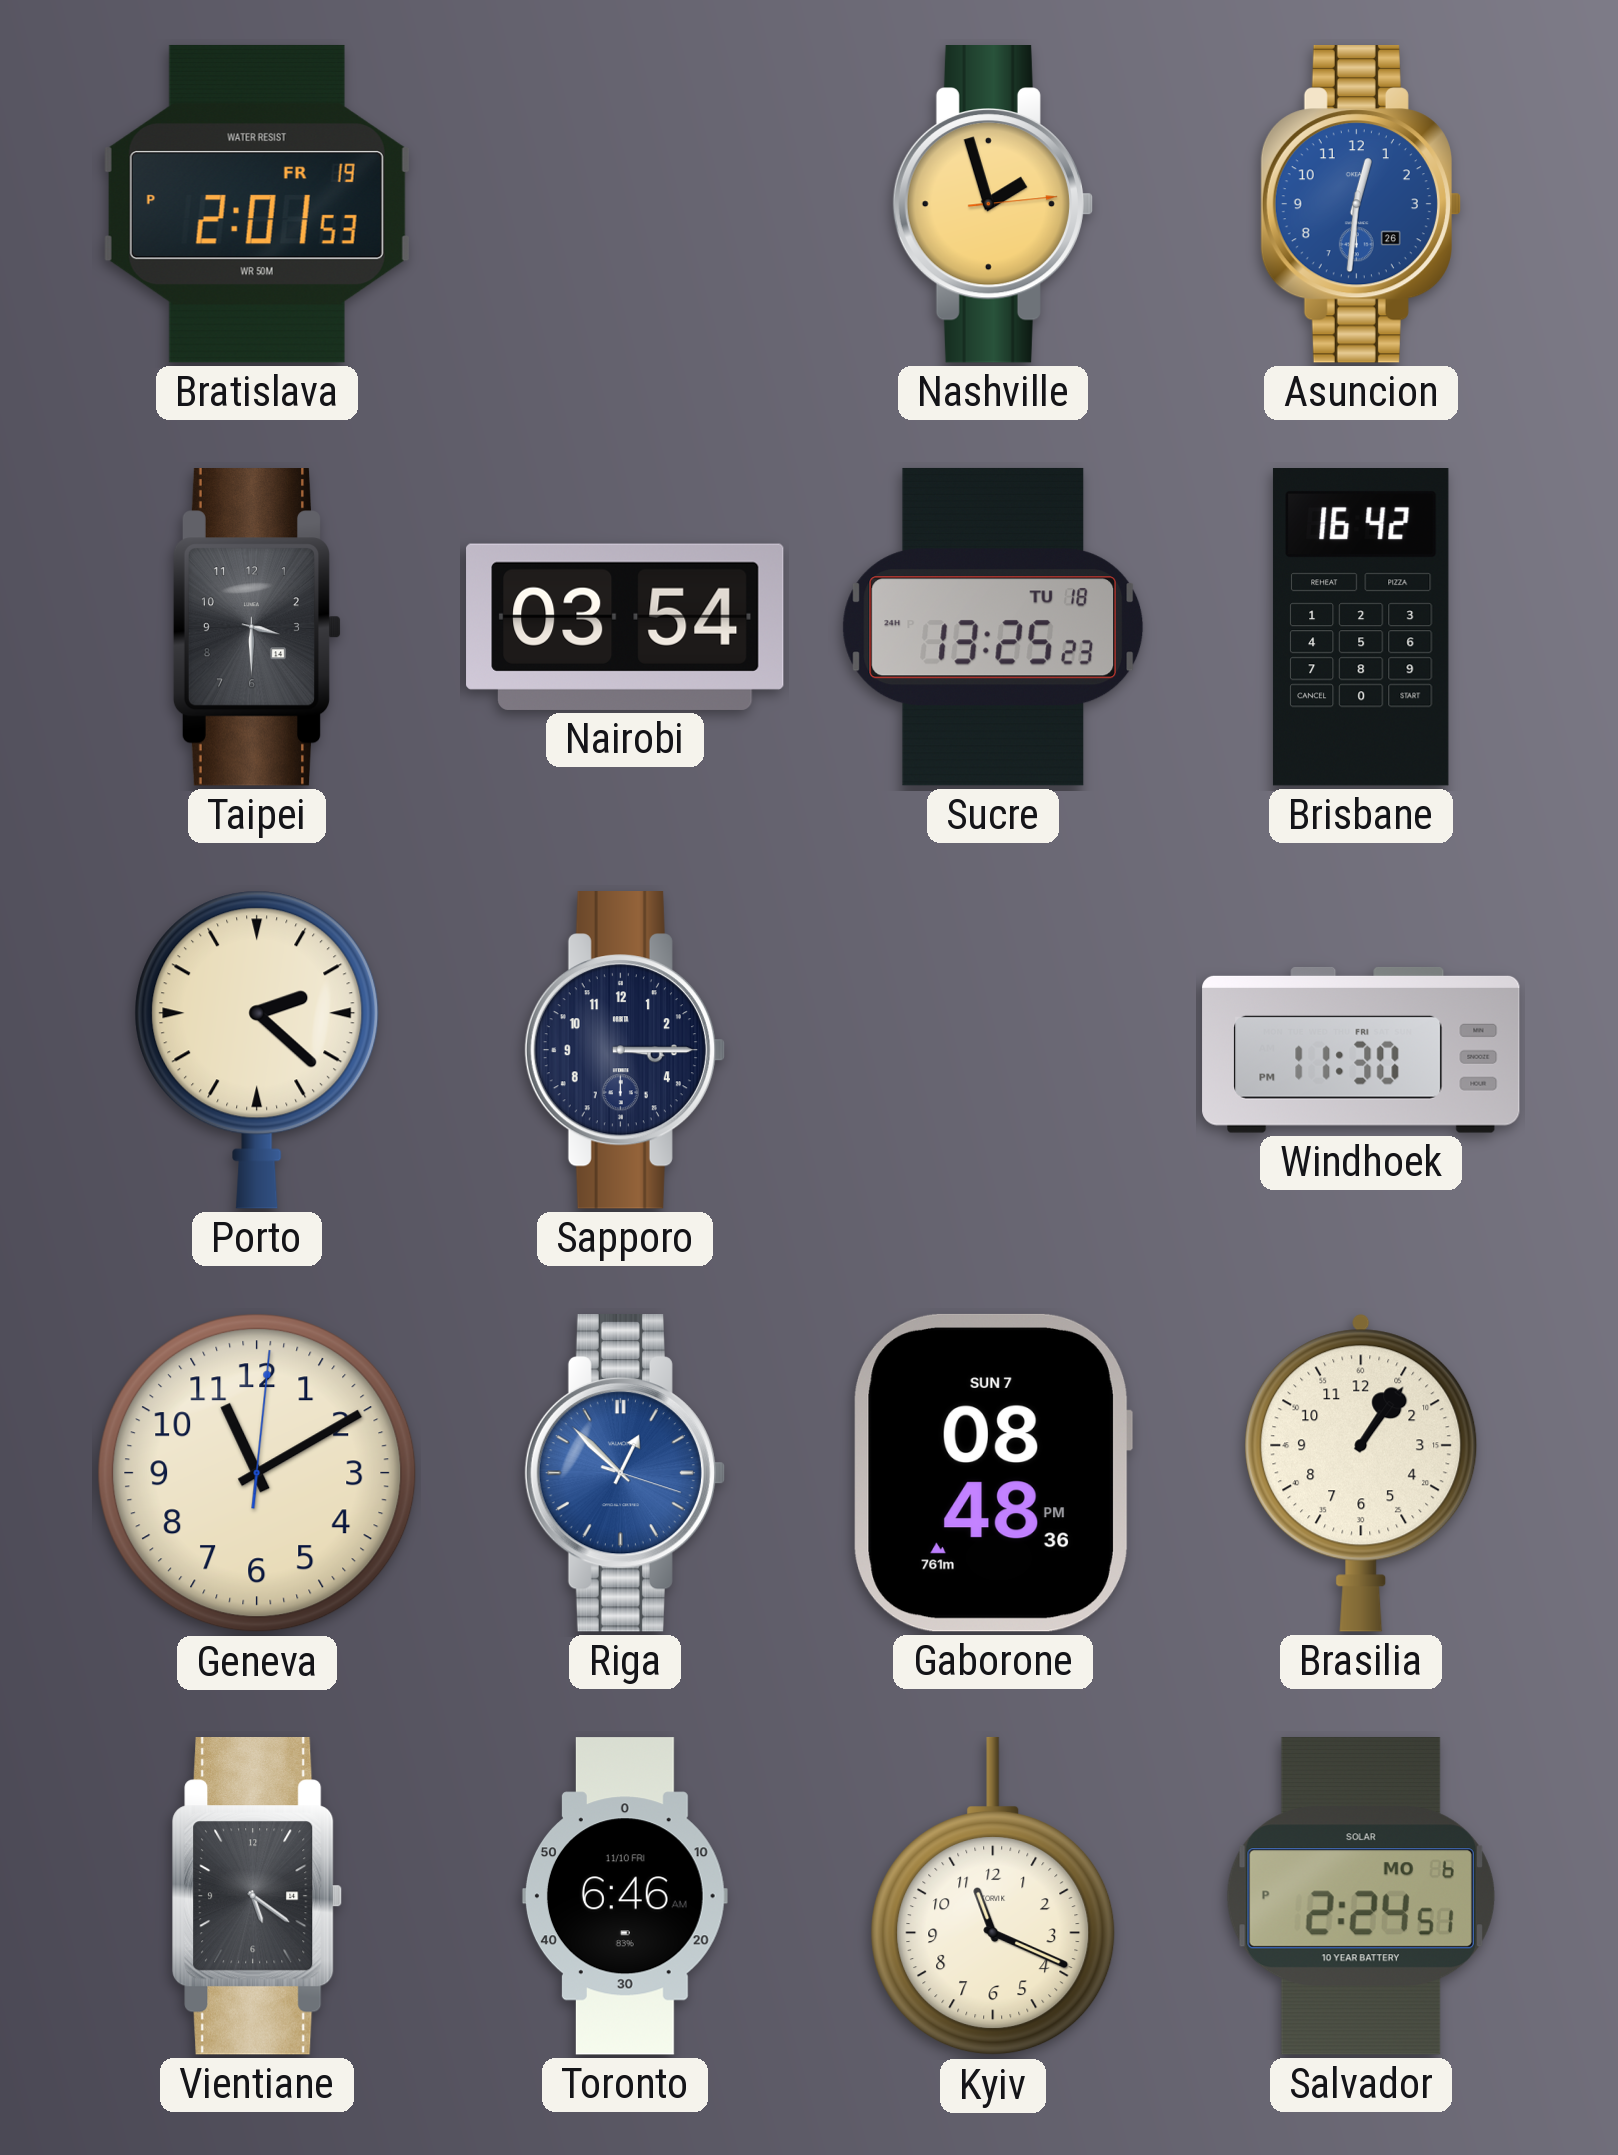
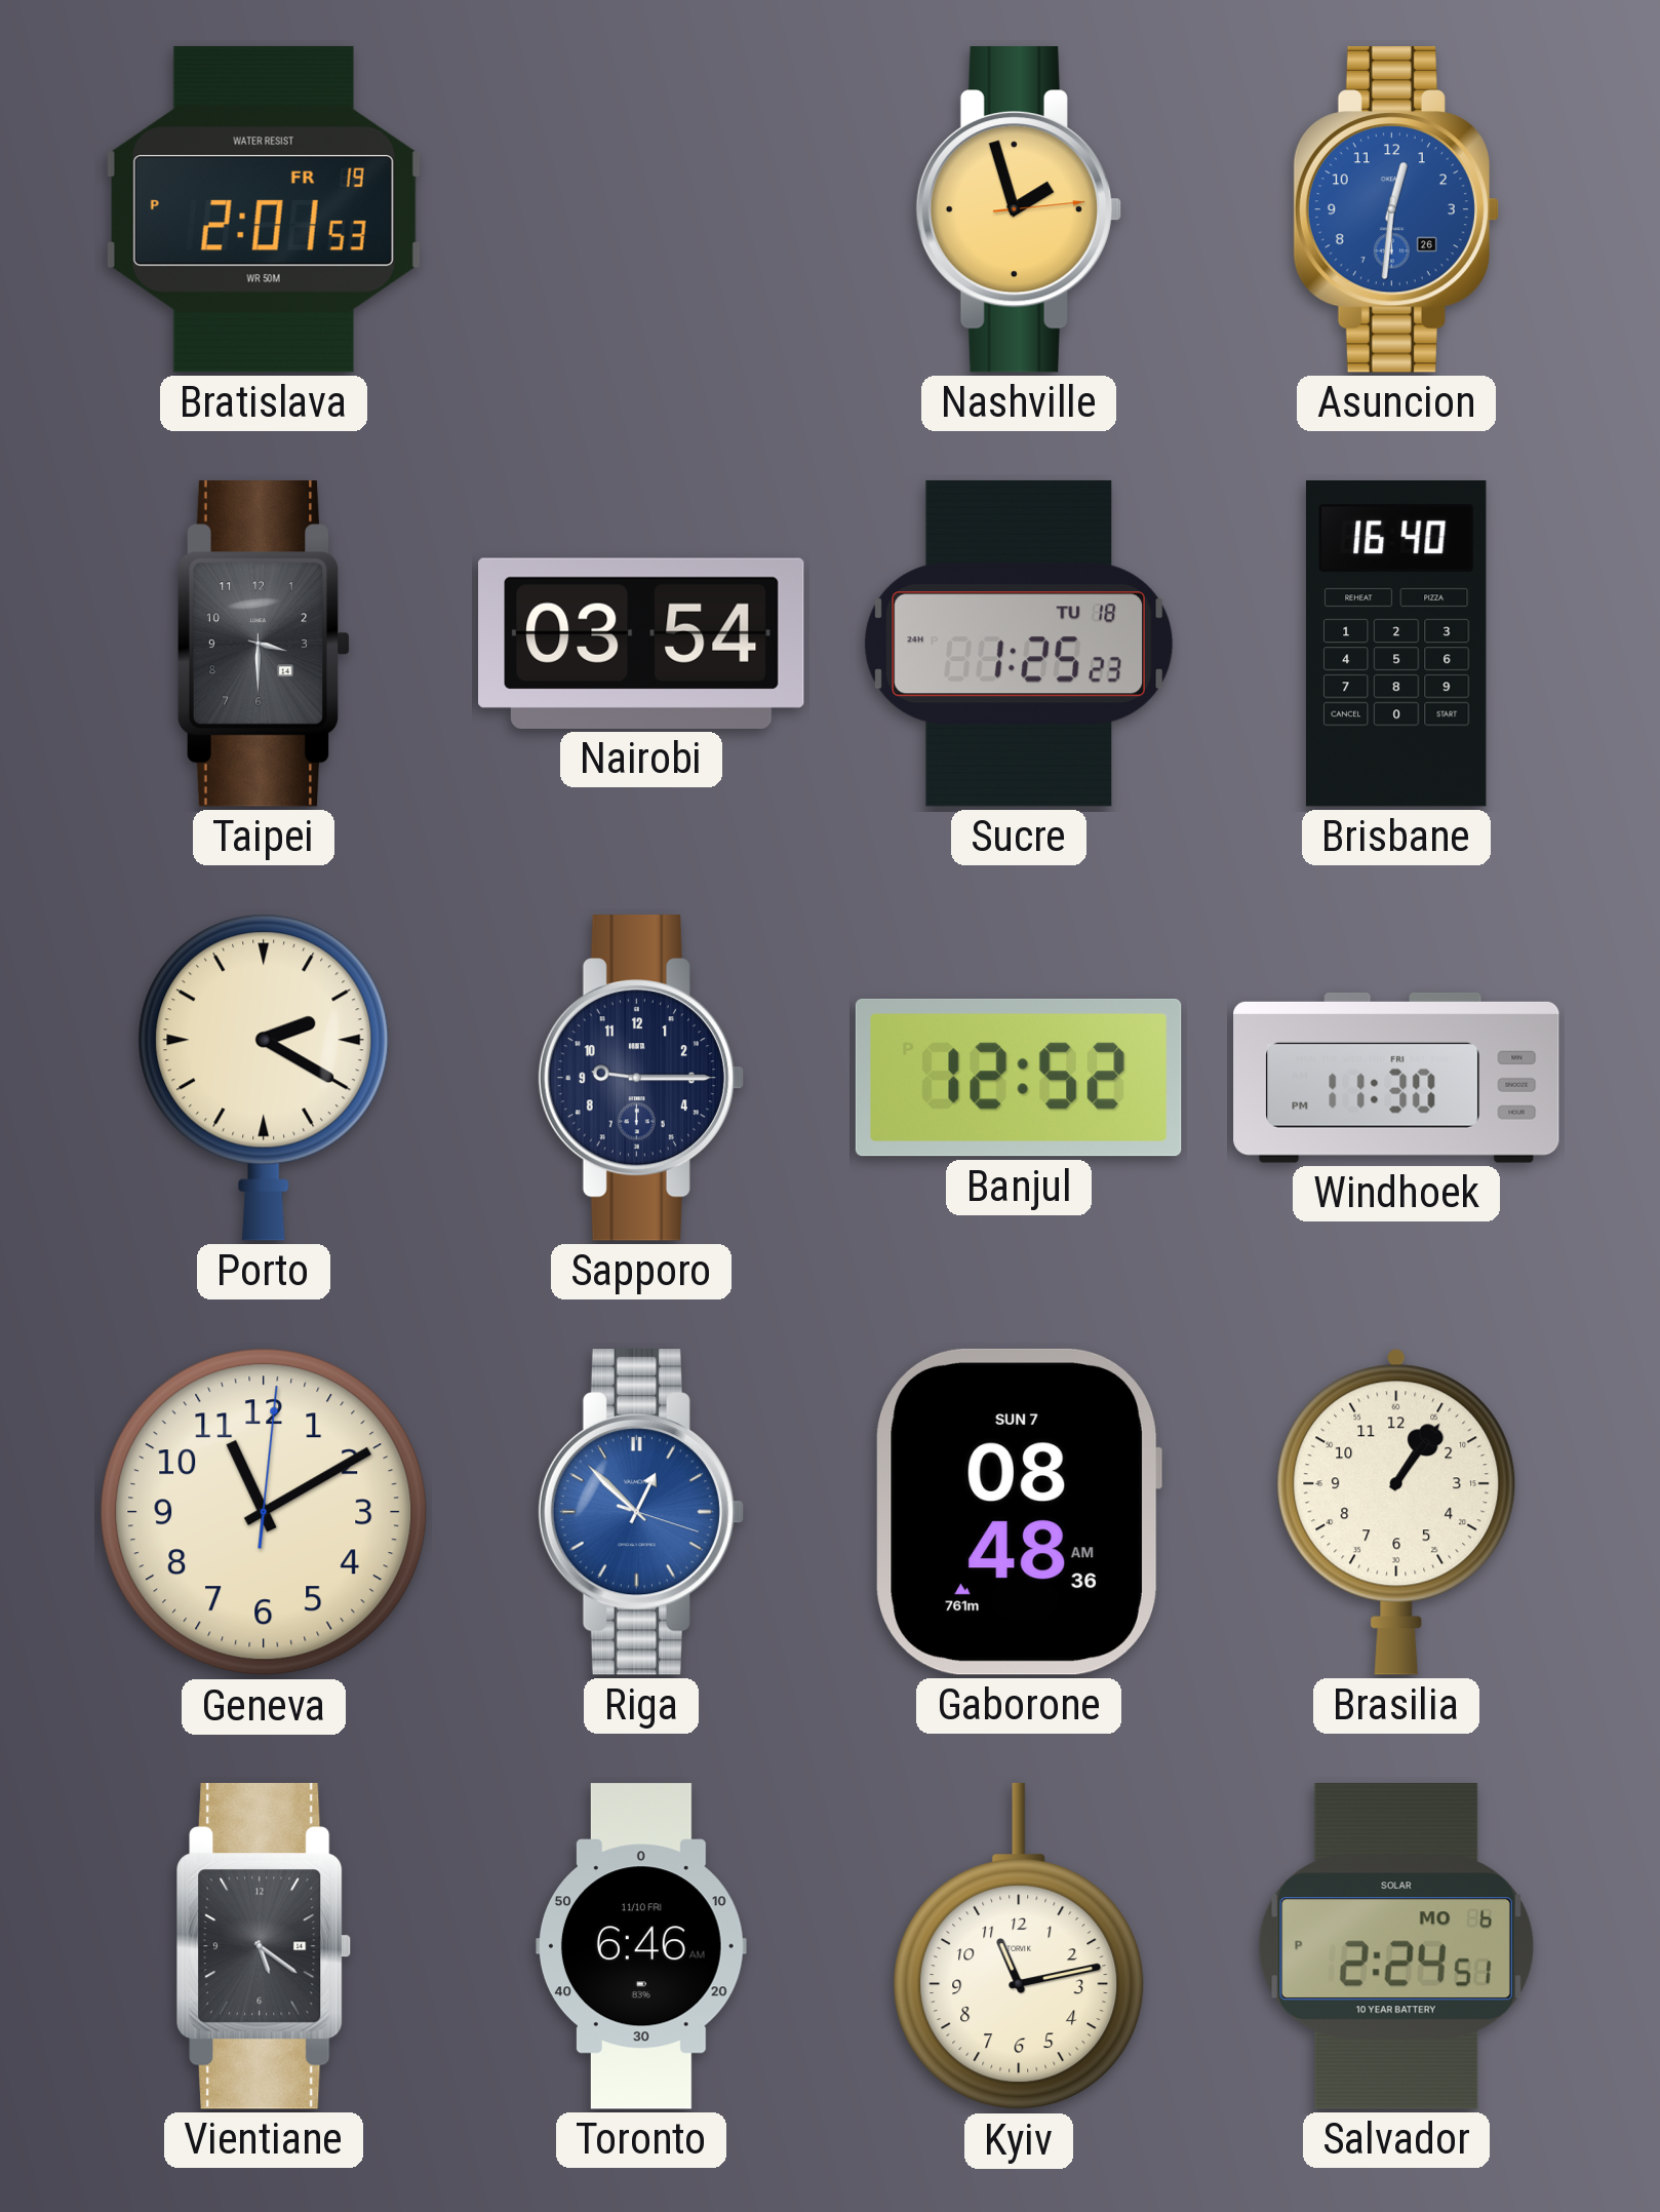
Sucre: 13:25 -> 1:25
Brisbane: 16:42 -> 16:40
Porto: 2:22 -> 2:20
Sapporo: 3:15 -> 9:15
Banjul: none -> 12:52
Gaborone: 08:48:36 PM -> 08:48:36 AM
Kyiv: 11:19 -> 11:13
